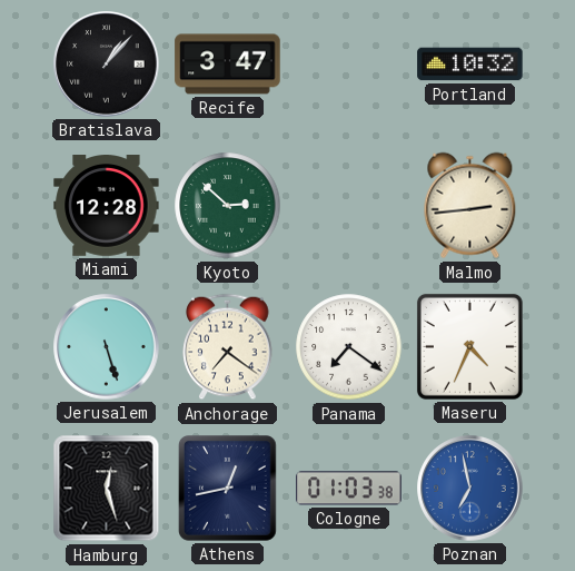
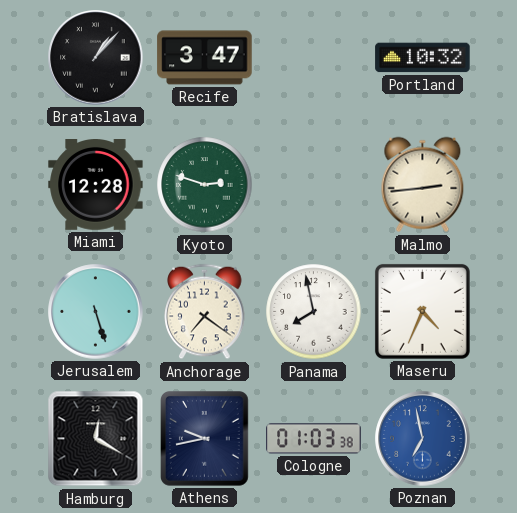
Kyoto: 2:52 -> 2:48
Panama: 7:21 -> 7:58
Hamburg: 12:27 -> 12:20
Athens: 12:43 -> 9:43
